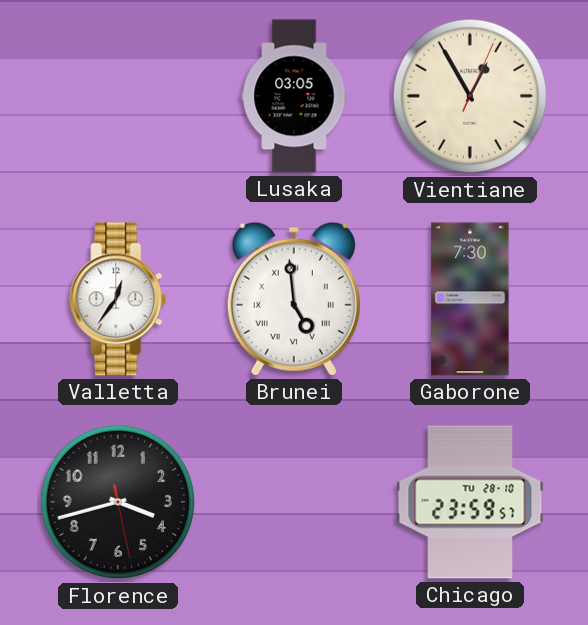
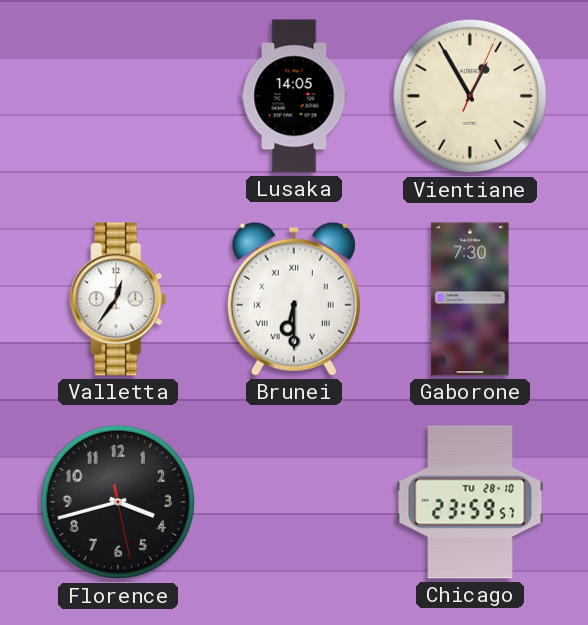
Lusaka: 03:05 -> 14:05
Brunei: 4:59 -> 6:30
